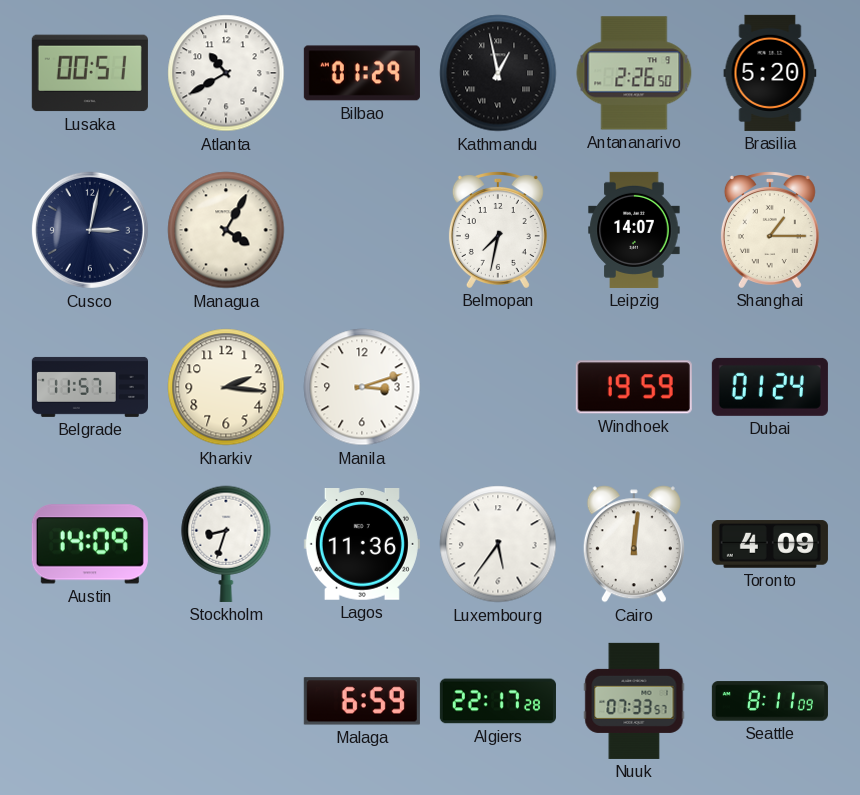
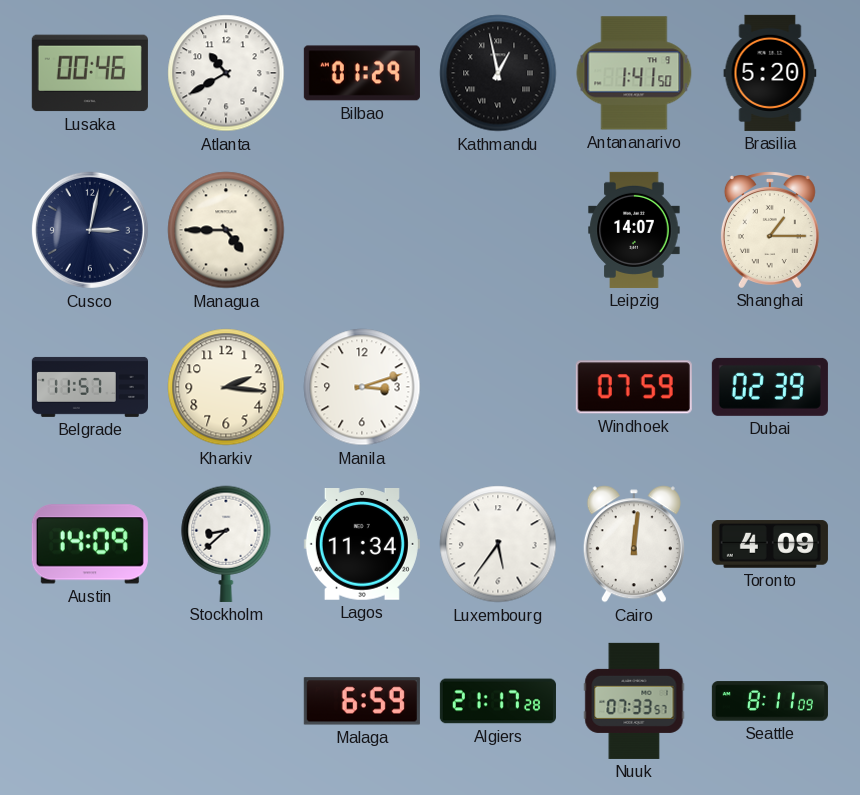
Lusaka: 00:51 -> 00:46
Antananarivo: 2:26 -> 1:41
Managua: 4:05 -> 4:45
Belmopan: 7:32 -> none
Windhoek: 19:59 -> 07:59
Dubai: 01:24 -> 02:39
Stockholm: 8:33 -> 8:38
Lagos: 11:36 -> 11:34
Algiers: 22:17 -> 21:17
